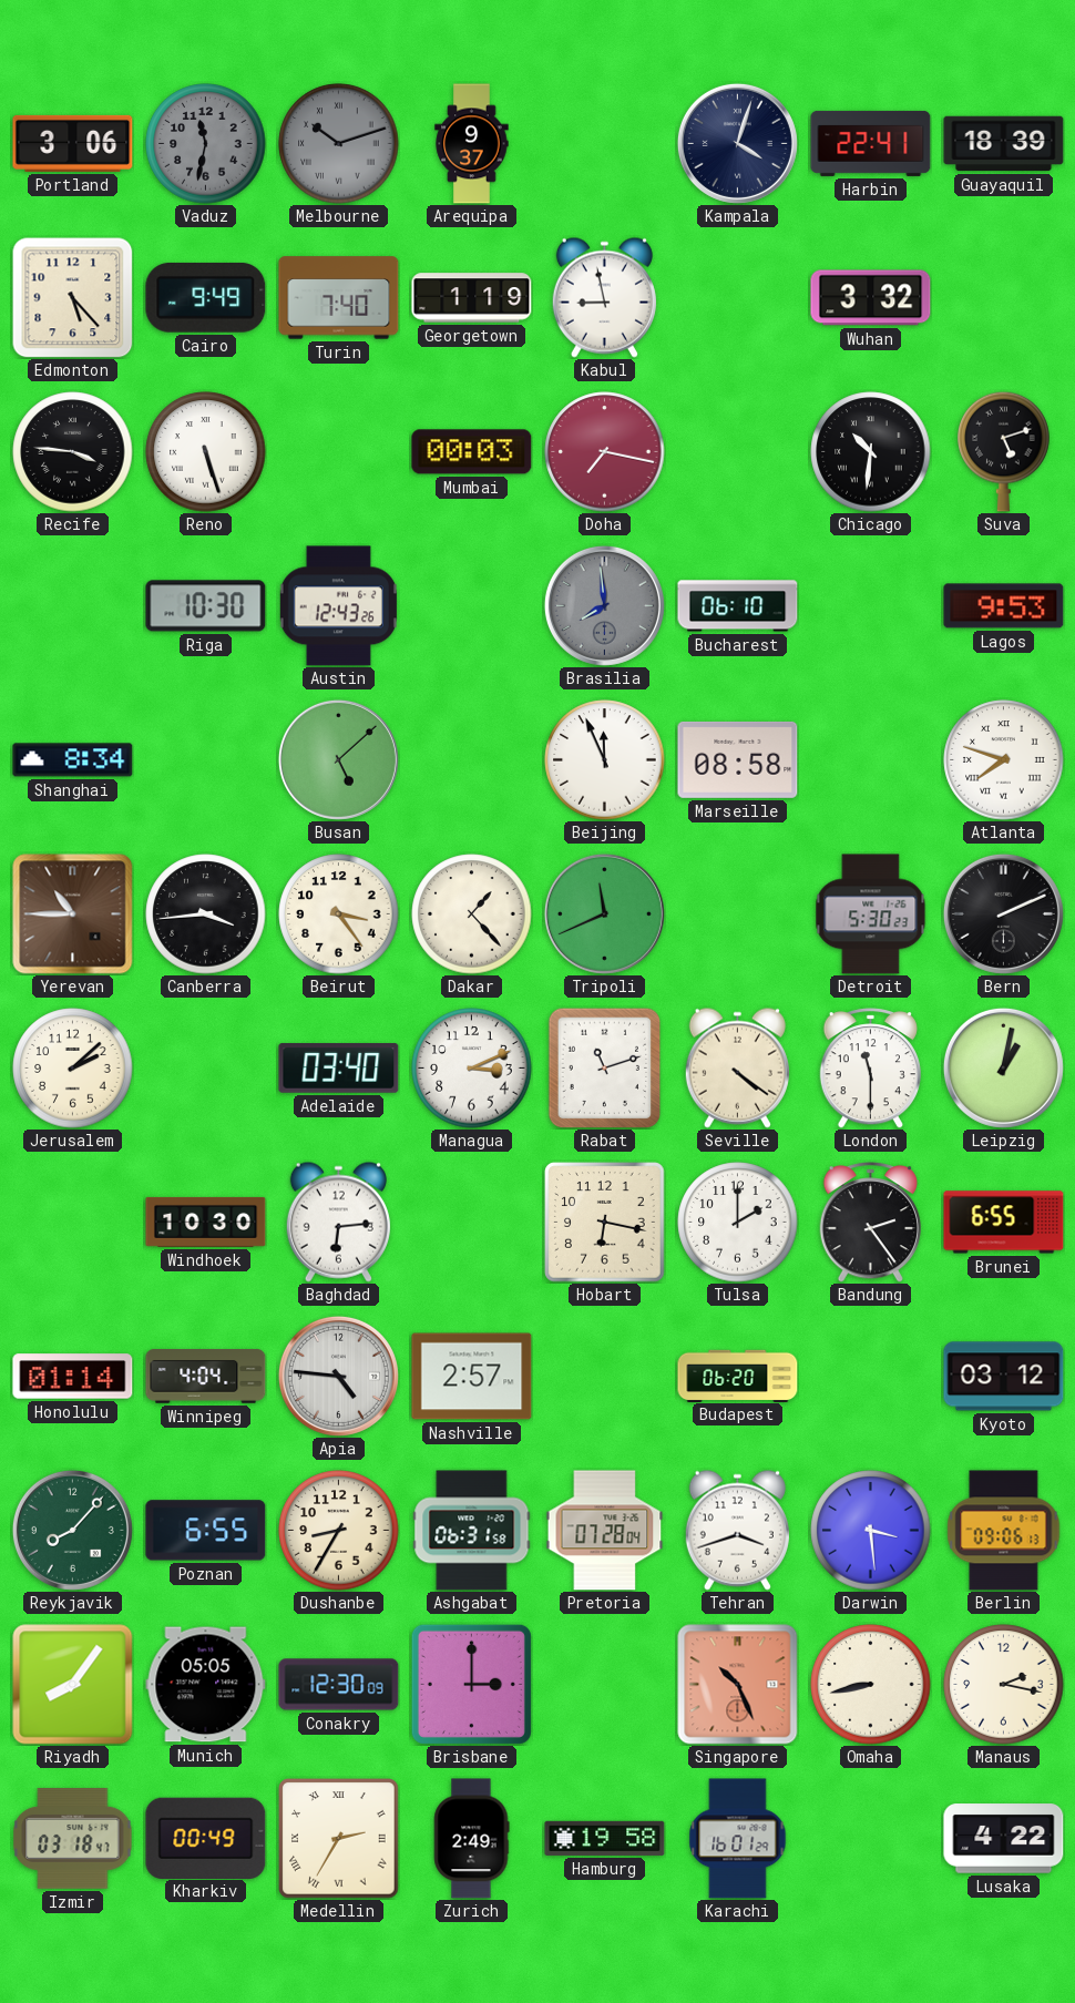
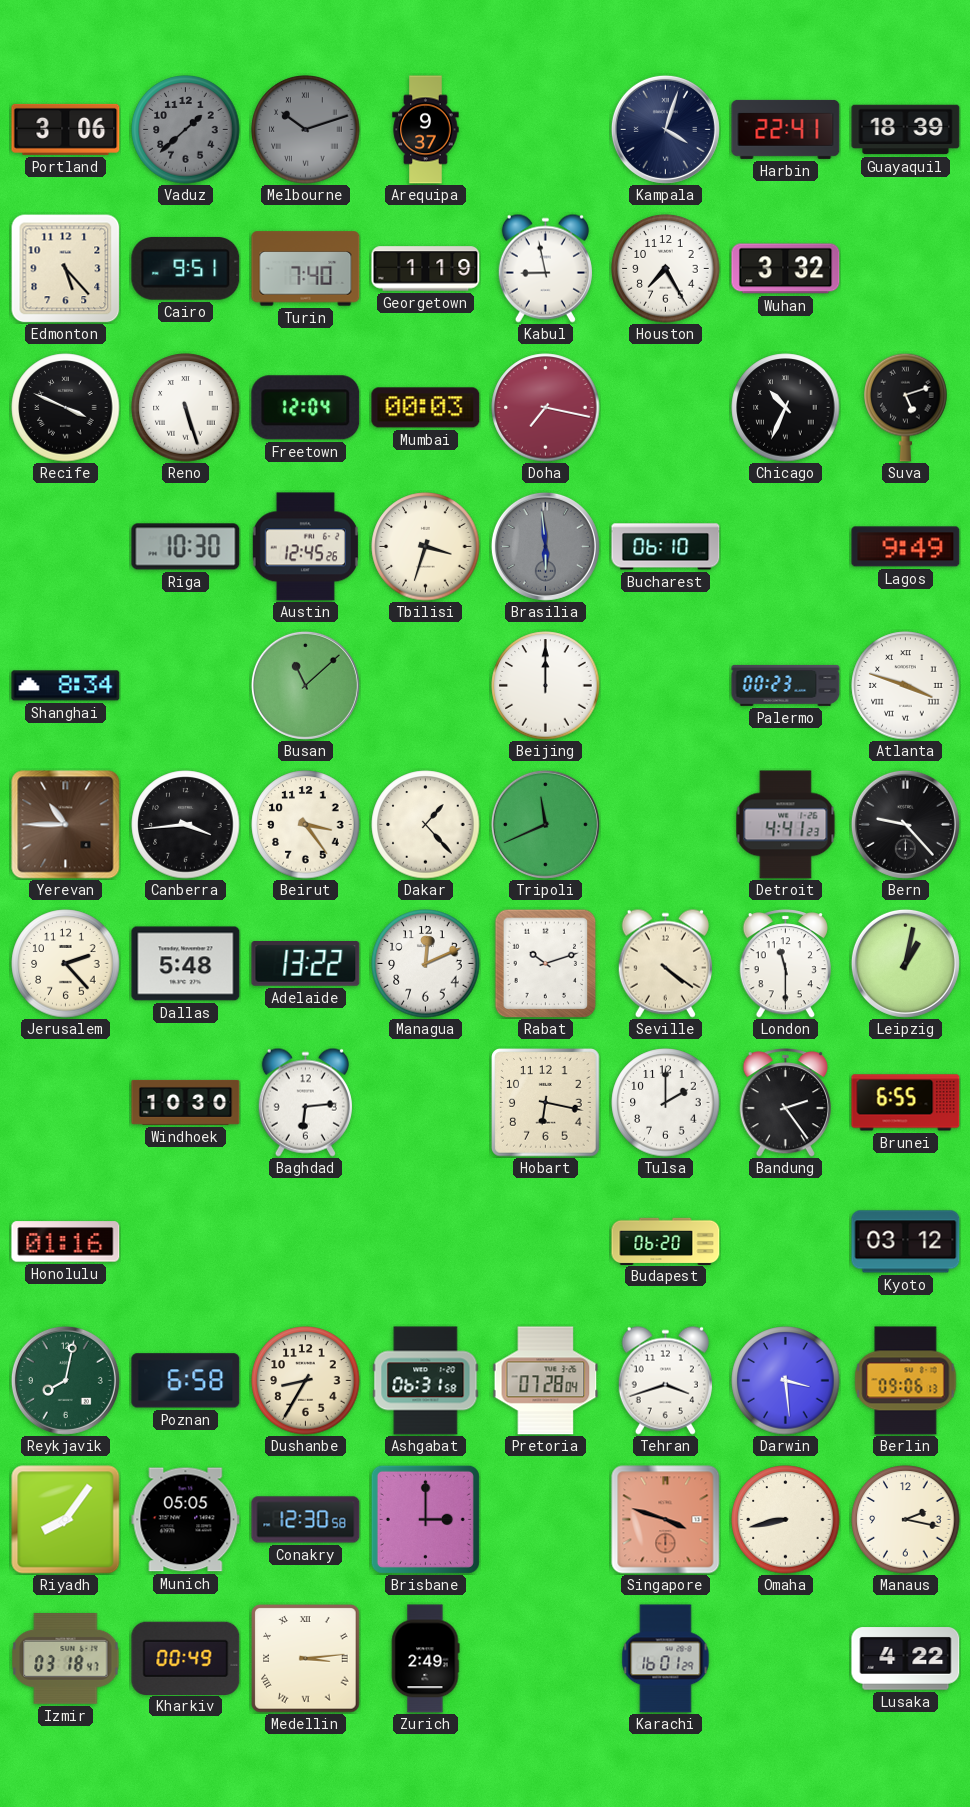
Vaduz: 11:32 -> 1:38
Cairo: 9:49 -> 9:51
Houston: none -> 7:25
Recife: 3:46 -> 3:49
Freetown: none -> 12:04
Chicago: 10:31 -> 10:34
Austin: 12:43 -> 12:45
Tbilisi: none -> 3:33
Brasilia: 7:59 -> 5:59
Lagos: 9:53 -> 9:49
Busan: 5:08 -> 11:08
Beijing: 11:56 -> 12:00
Marseille: 08:58 -> none
Palermo: none -> 00:23
Atlanta: 7:48 -> 3:48
Detroit: 5:30 -> 4:41
Bern: 2:11 -> 9:23
Jerusalem: 2:08 -> 2:23
Dallas: none -> 5:48
Adelaide: 03:40 -> 13:22
Managua: 3:11 -> 12:11
Rabat: 11:12 -> 10:12
Honolulu: 01:14 -> 01:16
Winnipeg: 4:04 -> none
Apia: 4:46 -> none
Nashville: 2:57 -> none
Reykjavik: 8:07 -> 8:02
Poznan: 6:55 -> 6:58
Conakry: 12:30:09 -> 12:30:58
Singapore: 10:26 -> 3:48
Medellin: 2:35 -> 3:14
Hamburg: 19:58 -> none
